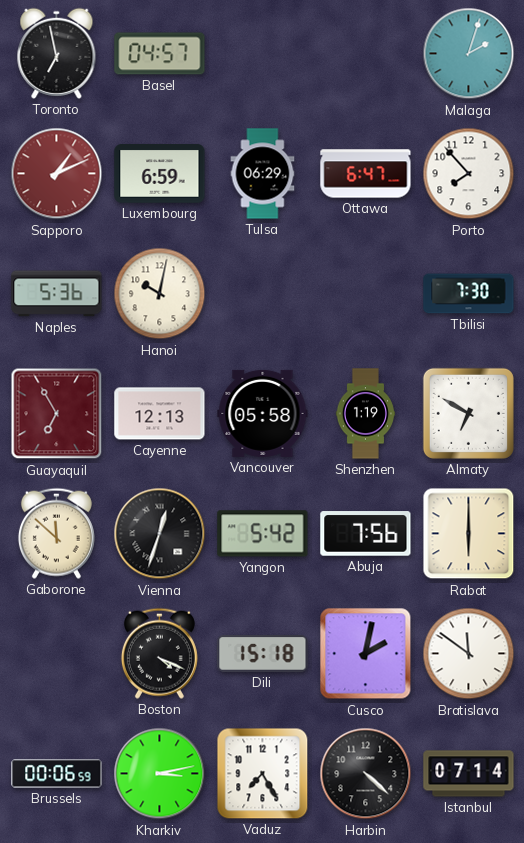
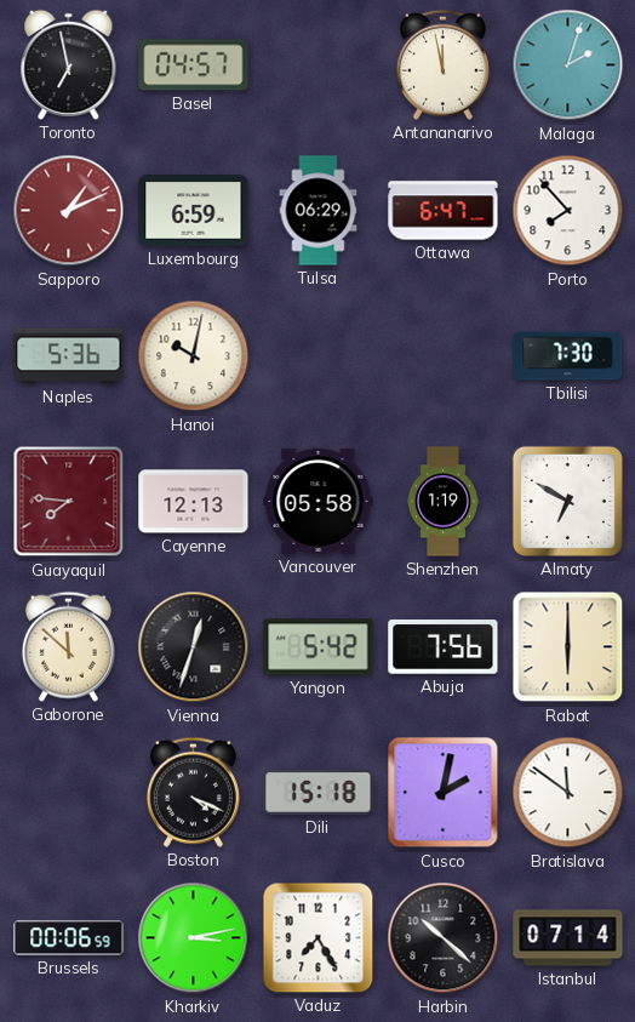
Antananarivo: none -> 11:58
Guayaquil: 6:55 -> 7:46
Harbin: 4:22 -> 10:22
